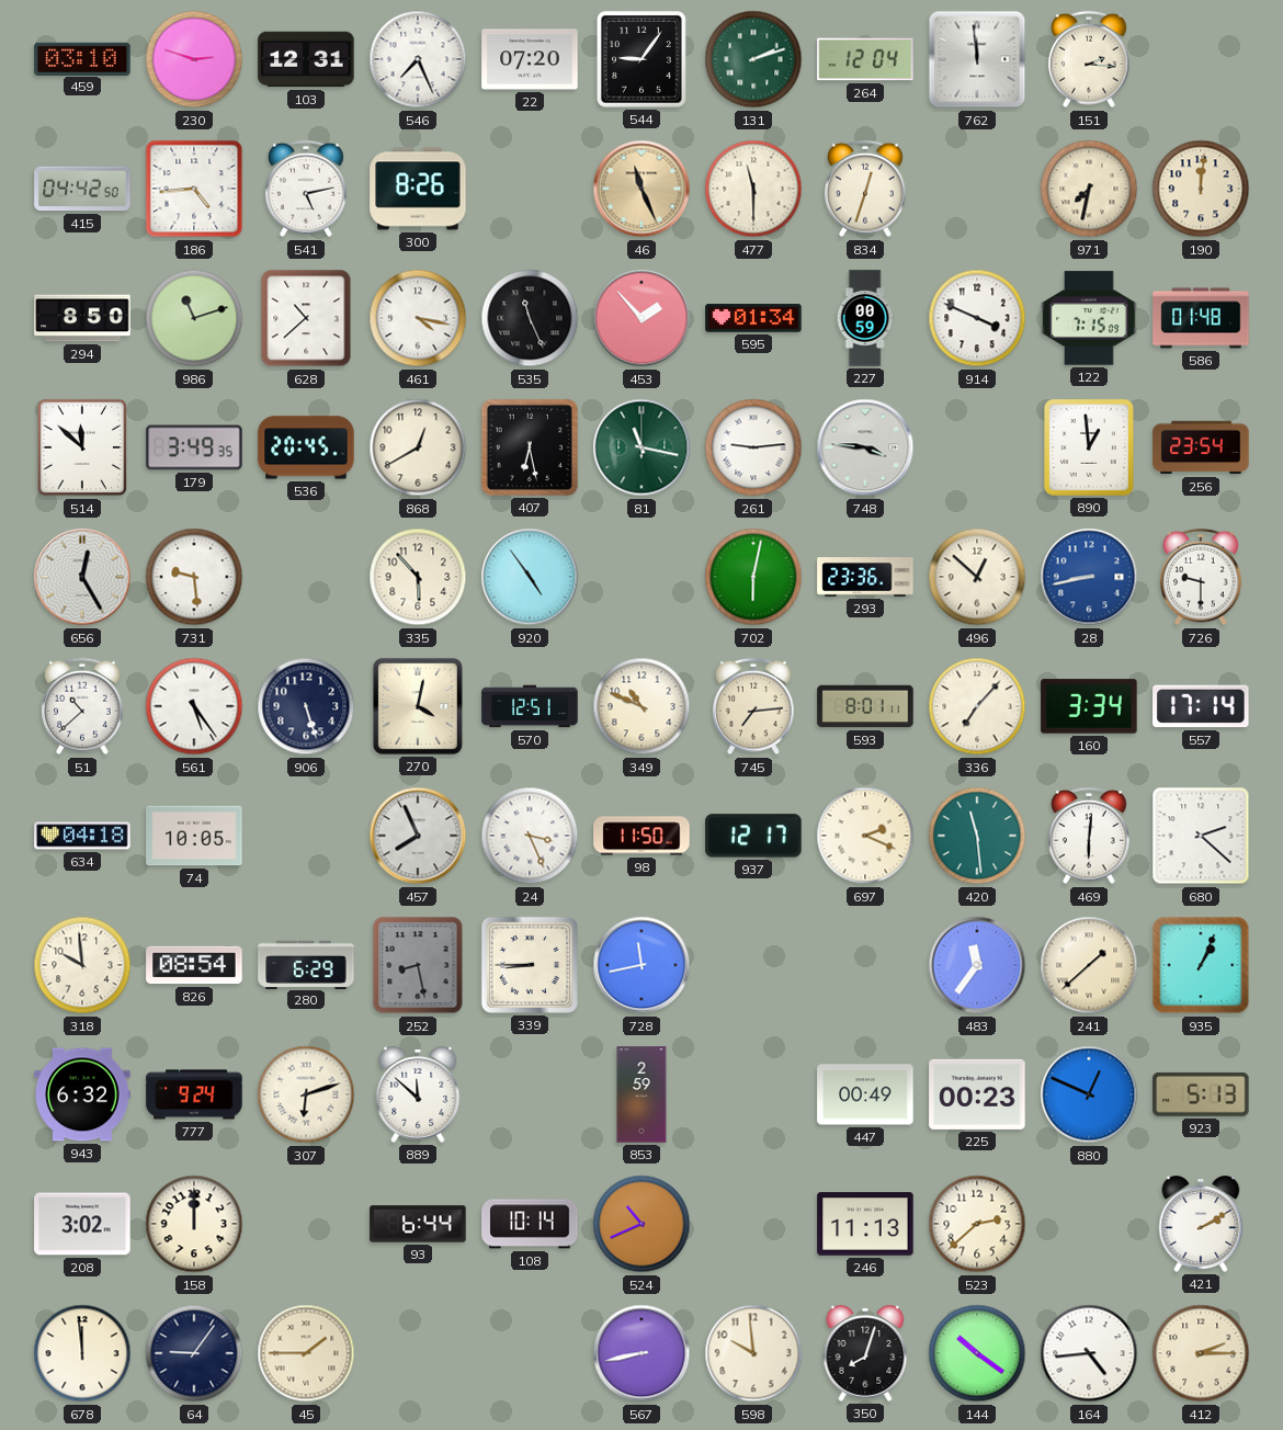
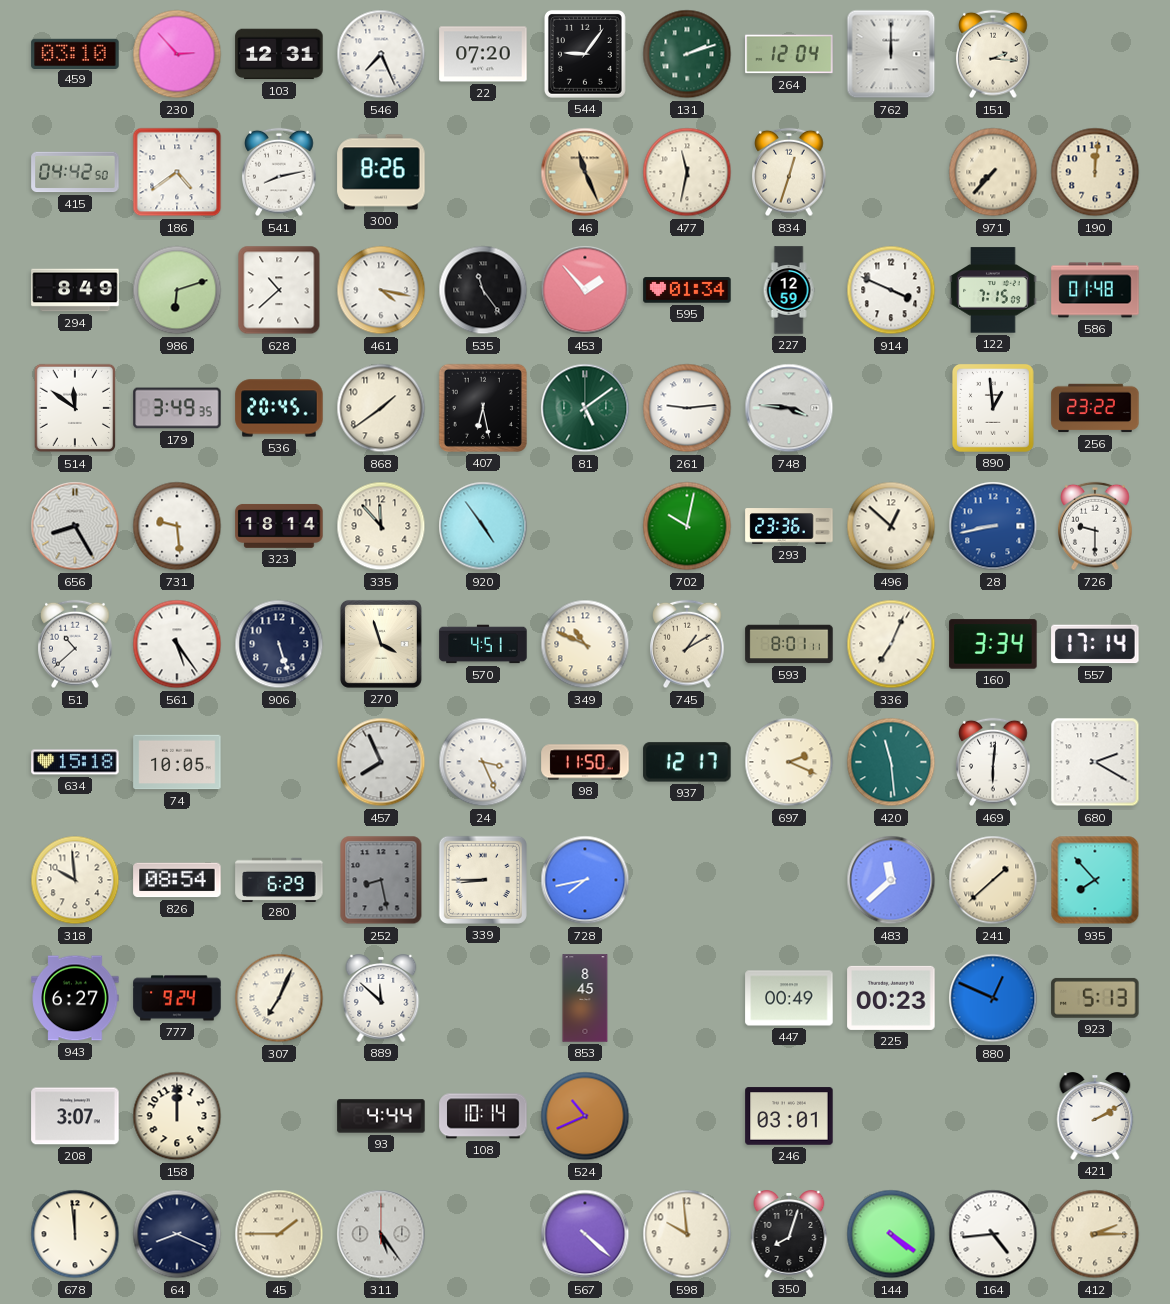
230: 2:48 -> 2:53
762: 11:59 -> 12:00
186: 4:44 -> 4:39
541: 5:13 -> 8:13
477: 11:30 -> 11:32
971: 7:32 -> 7:37
294: 8:50 -> 8:49
986: 11:12 -> 6:12
535: 11:26 -> 11:24
227: 00:59 -> 12:59
514: 11:52 -> 11:51
868: 12:40 -> 1:39
81: 11:17 -> 5:09
256: 23:54 -> 23:22
656: 12:25 -> 8:25
323: none -> 18:14
335: 5:53 -> 11:53
702: 6:02 -> 10:02
270: 4:02 -> 3:57
570: 12:51 -> 4:51
745: 7:14 -> 1:10
336: 7:07 -> 7:04
634: 04:18 -> 15:18
680: 2:22 -> 2:20
728: 11:43 -> 7:43
483: 11:36 -> 11:38
935: 1:04 -> 7:53
943: 6:32 -> 6:27
307: 6:12 -> 7:04
853: 2:59 -> 8:45
208: 3:02 -> 3:07
93: 6:44 -> 4:44
246: 11:13 -> 03:01
523: 2:38 -> none
64: 9:06 -> 8:19
311: none -> 5:24
567: 8:43 -> 4:22
144: 10:21 -> 4:21
